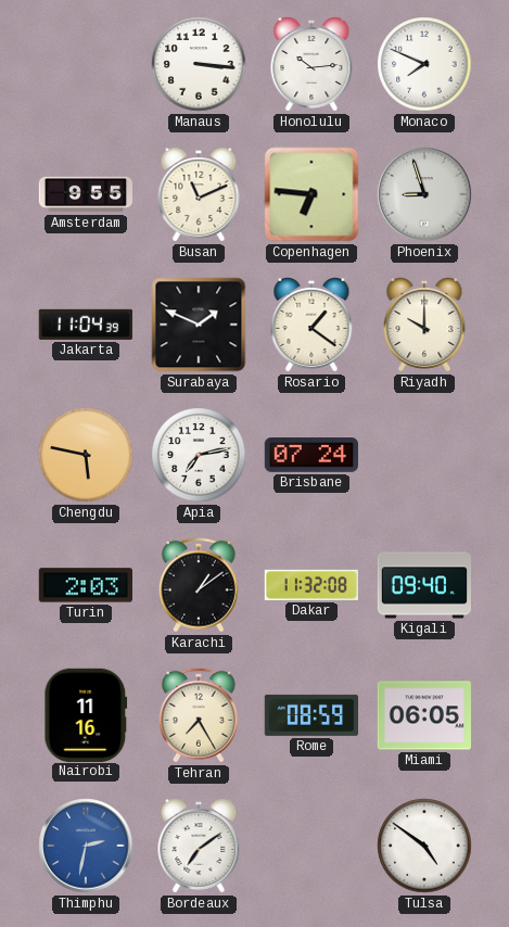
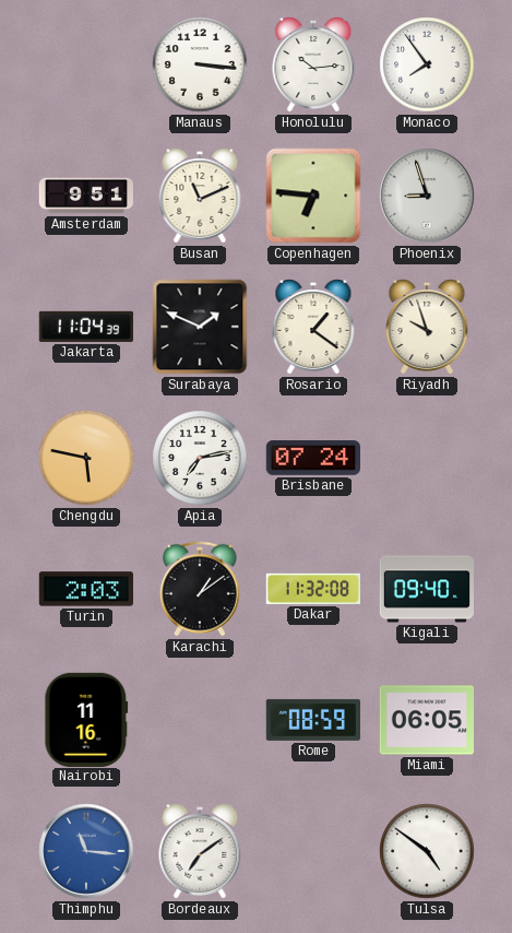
Monaco: 7:49 -> 7:54
Amsterdam: 9:55 -> 9:51
Riyadh: 10:00 -> 9:57
Tehran: 7:25 -> none
Thimphu: 2:32 -> 11:16
